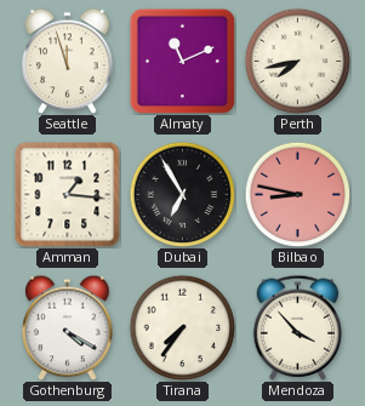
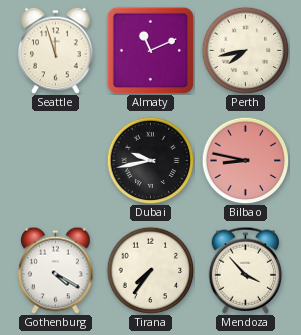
Amman: 1:16 -> none
Dubai: 6:55 -> 9:43
